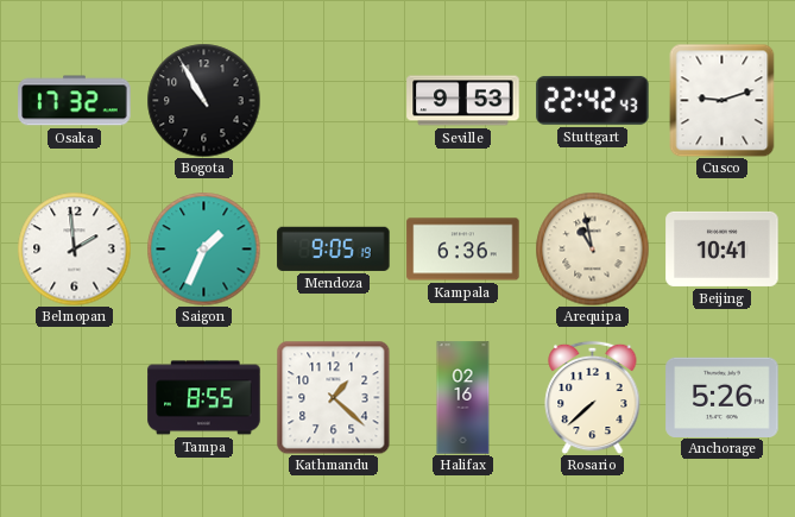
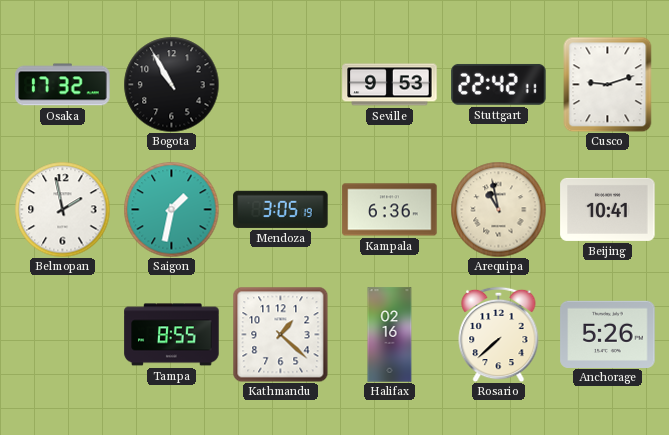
Stuttgart: 22:42:43 -> 22:42:11
Belmopan: 1:59 -> 1:58
Saigon: 1:34 -> 1:32
Mendoza: 9:05 -> 3:05
